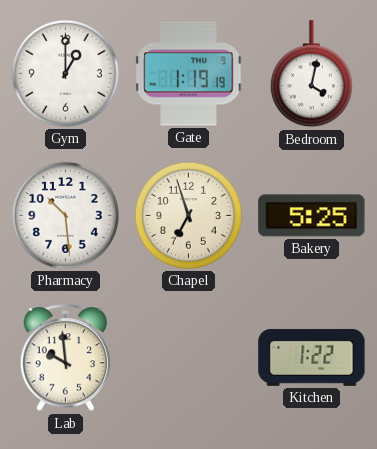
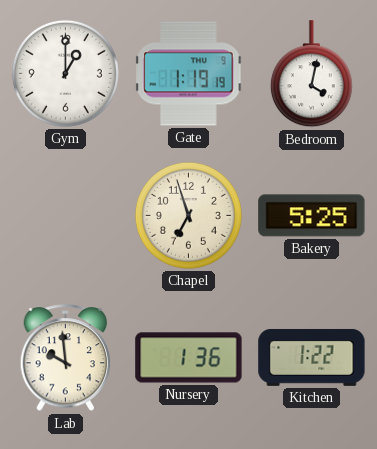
Pharmacy: 10:29 -> none
Nursery: none -> 1:36
